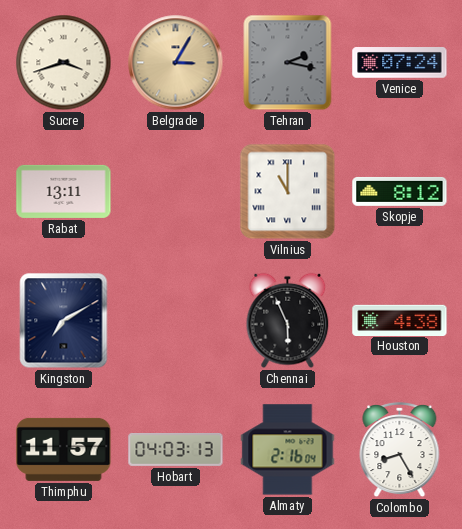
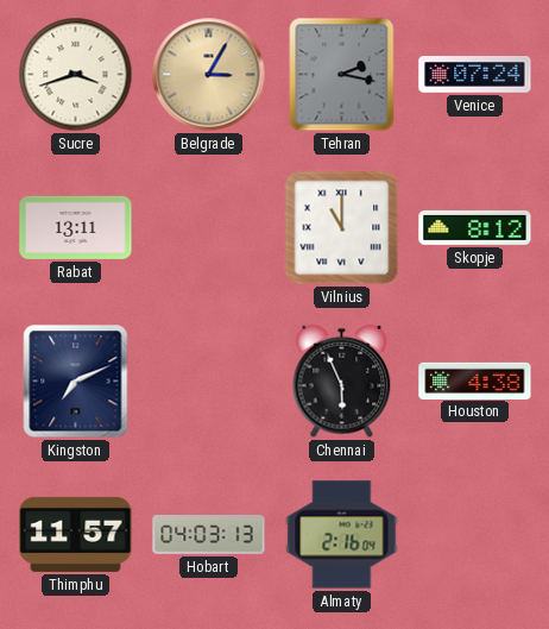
Kingston: 7:10 -> 7:11
Colombo: 8:25 -> none
